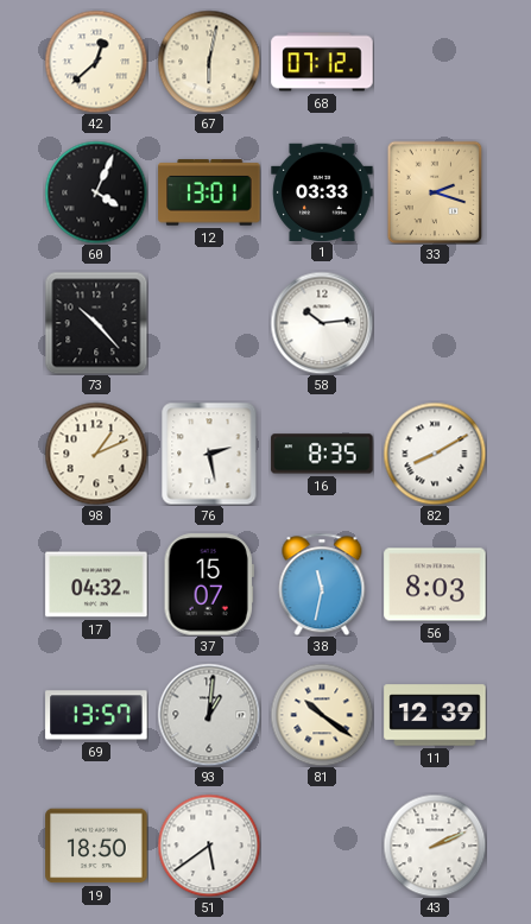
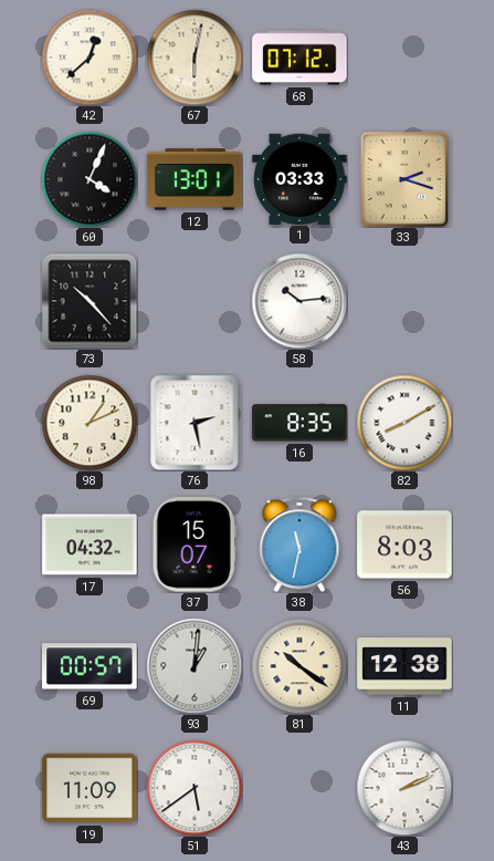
69: 13:57 -> 00:57
11: 12:39 -> 12:38
19: 18:50 -> 11:09
